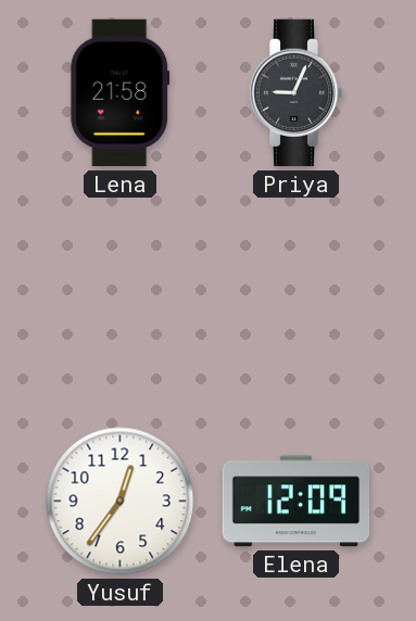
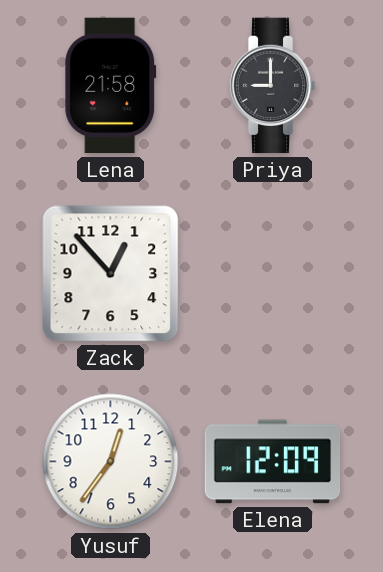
Priya: 9:04 -> 9:00
Zack: none -> 12:53
